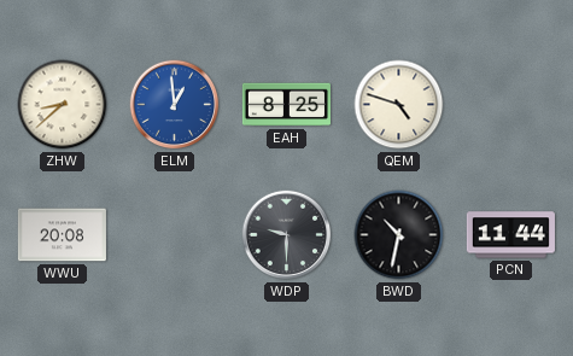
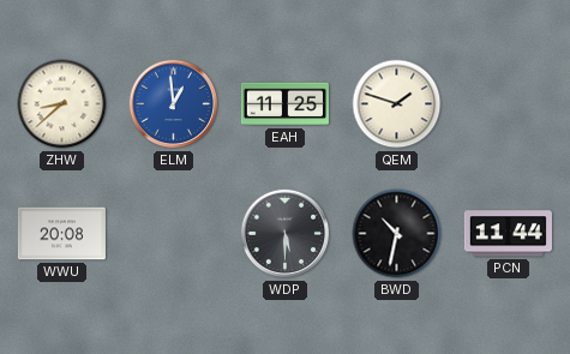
EAH: 8:25 -> 11:25
QEM: 4:48 -> 1:48
WDP: 9:30 -> 5:30
